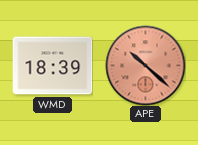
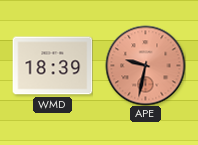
APE: 10:22 -> 9:32
